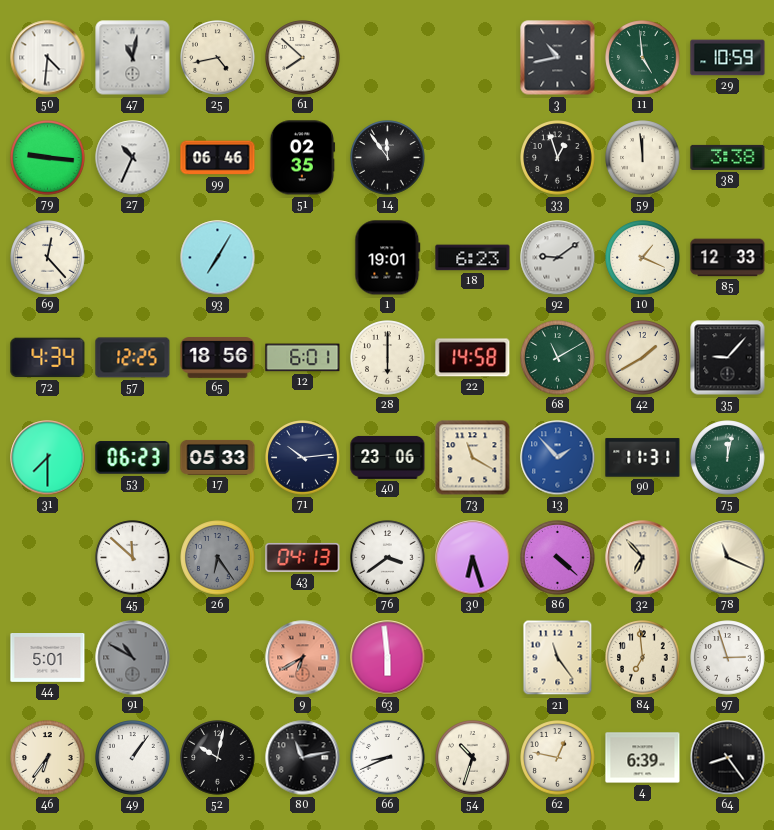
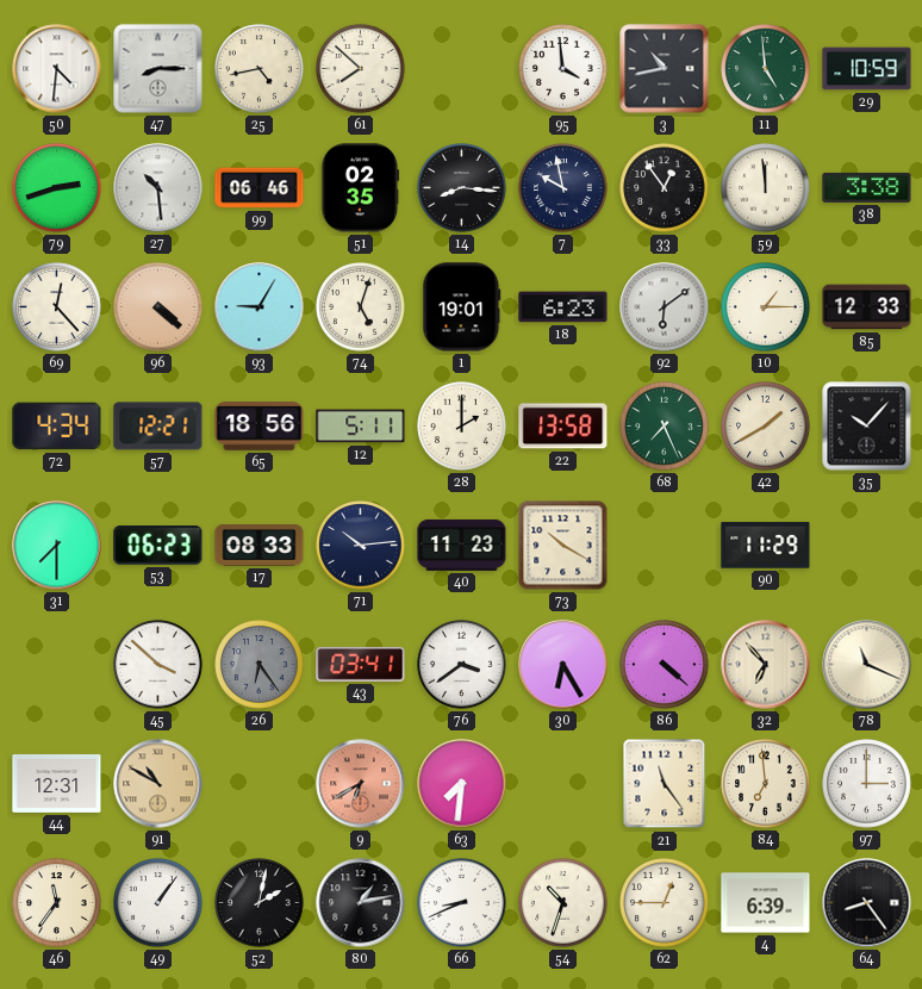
47: 11:02 -> 8:15
95: none -> 3:59
79: 9:16 -> 2:42
27: 10:34 -> 10:29
14: 11:54 -> 8:16
7: none -> 9:58
33: 12:57 -> 12:54
96: none -> 4:22
93: 7:05 -> 9:05
74: none -> 5:03
92: 9:09 -> 6:09
10: 1:19 -> 1:15
57: 12:25 -> 12:21
12: 6:01 -> 5:11
28: 6:00 -> 2:00
22: 14:58 -> 13:58
68: 11:10 -> 7:26
35: 9:07 -> 10:07
17: 05:33 -> 08:33
40: 23:06 -> 11:23
73: 11:20 -> 10:20
13: 1:53 -> none
90: 11:31 -> 11:29
75: 12:02 -> none
45: 11:52 -> 3:52
43: 04:13 -> 03:41
30: 6:27 -> 6:25
44: 5:01 -> 12:31
91 dial: grey -> champagne
63: 5:59 -> 7:31
97: 2:57 -> 3:00
46: 6:36 -> 11:36
52: 10:02 -> 2:02
80: 11:13 -> 1:13
62: 12:47 -> 12:45
